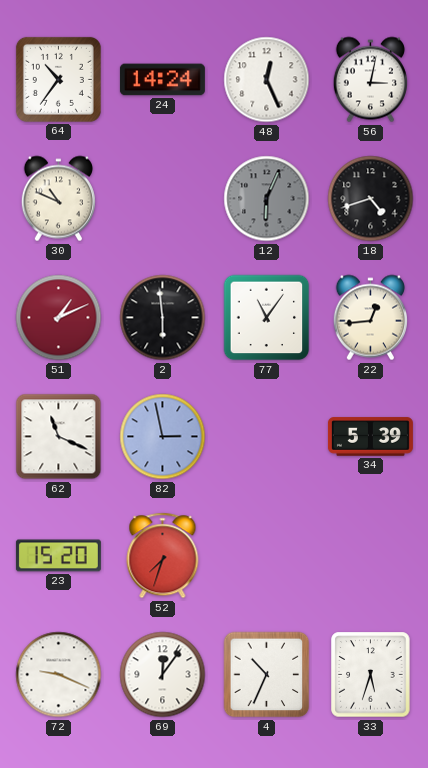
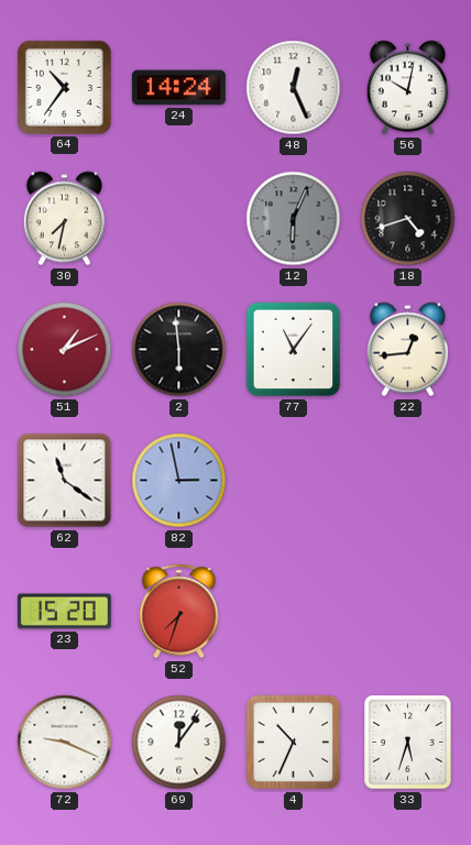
56: 3:02 -> 10:02
30: 10:49 -> 7:32
62: 11:19 -> 11:21
34: 5:39 -> none
